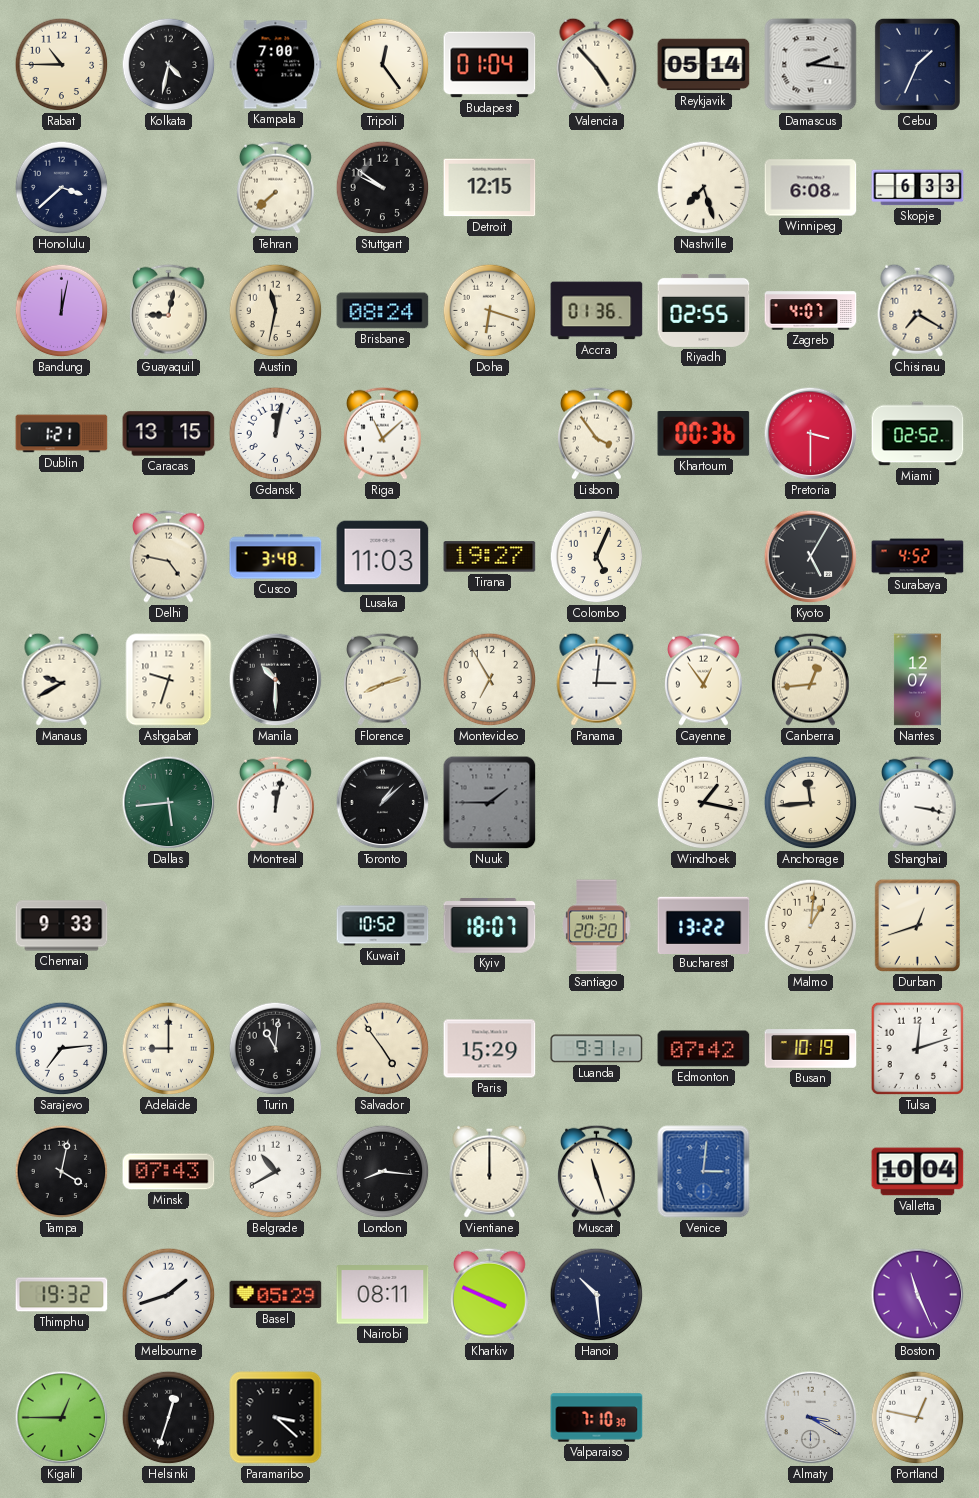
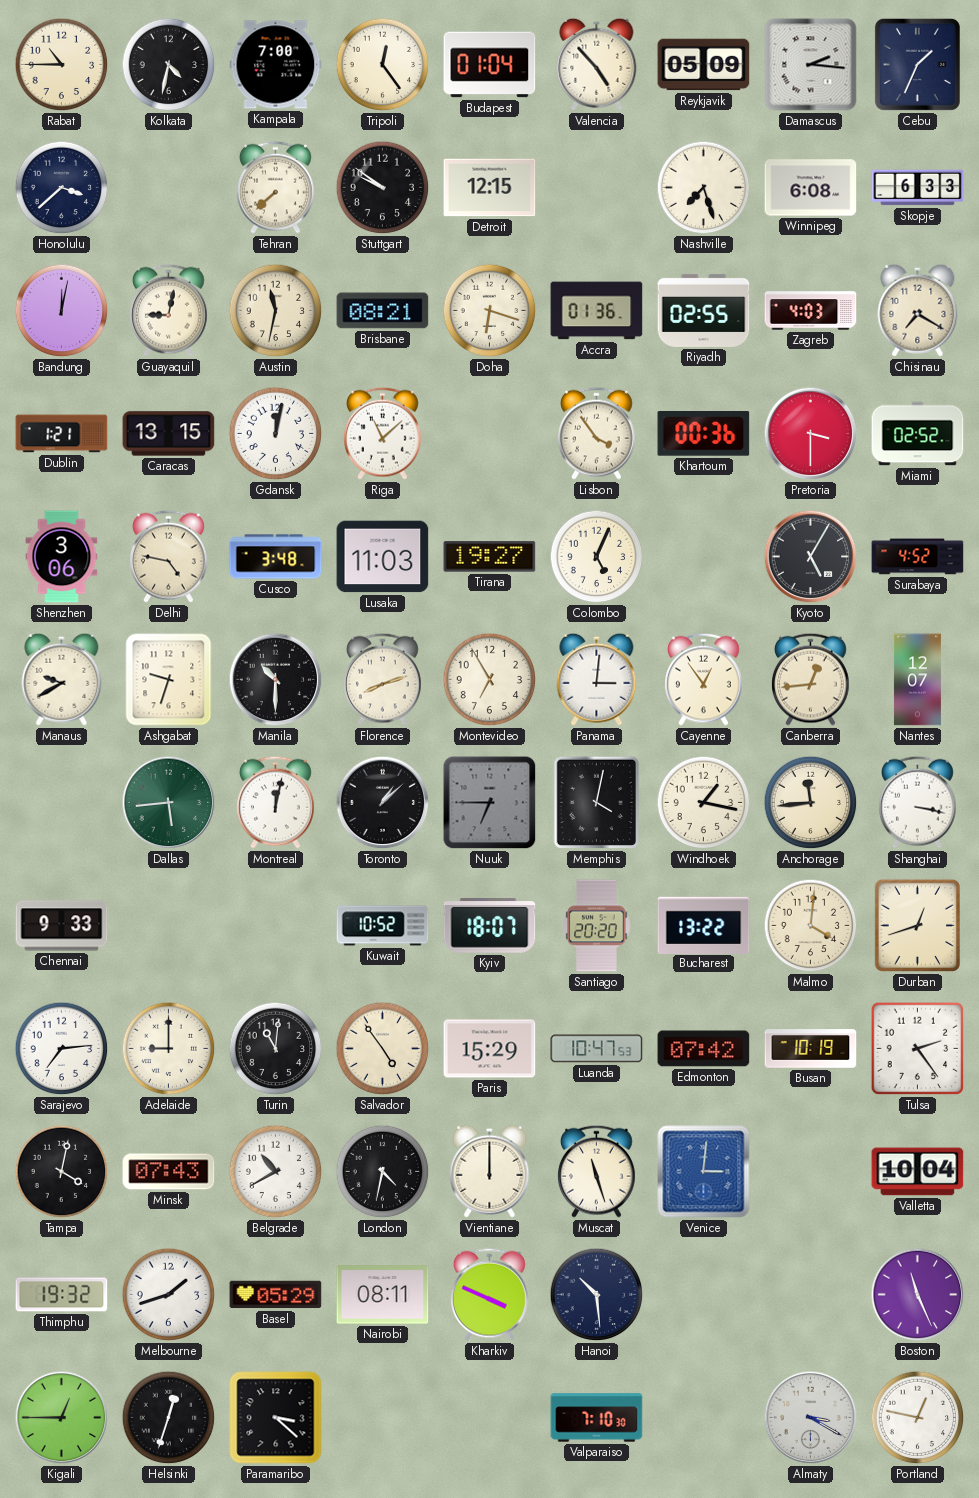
Reykjavik: 05:14 -> 05:09
Brisbane: 08:24 -> 08:21
Zagreb: 4:07 -> 4:03
Shenzhen: none -> 3:06
Nuuk: 1:45 -> 6:45
Memphis: none -> 4:02
Malmo: 1:01 -> 4:01
Luanda: 9:31 -> 10:47
Tulsa: 12:12 -> 2:24
London: 8:16 -> 4:32
